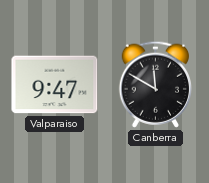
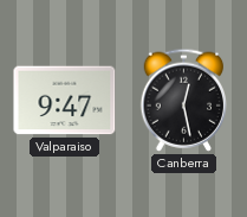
Canberra: 11:50 -> 12:28
